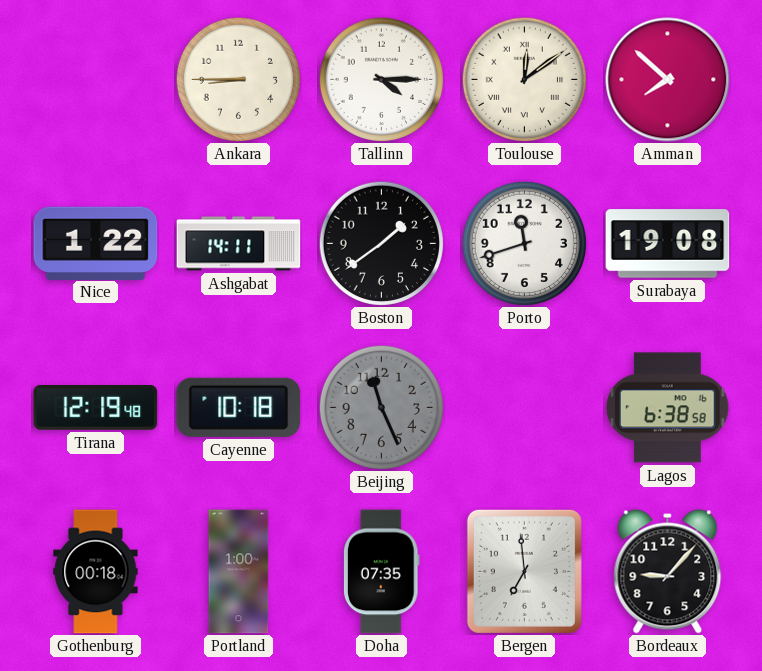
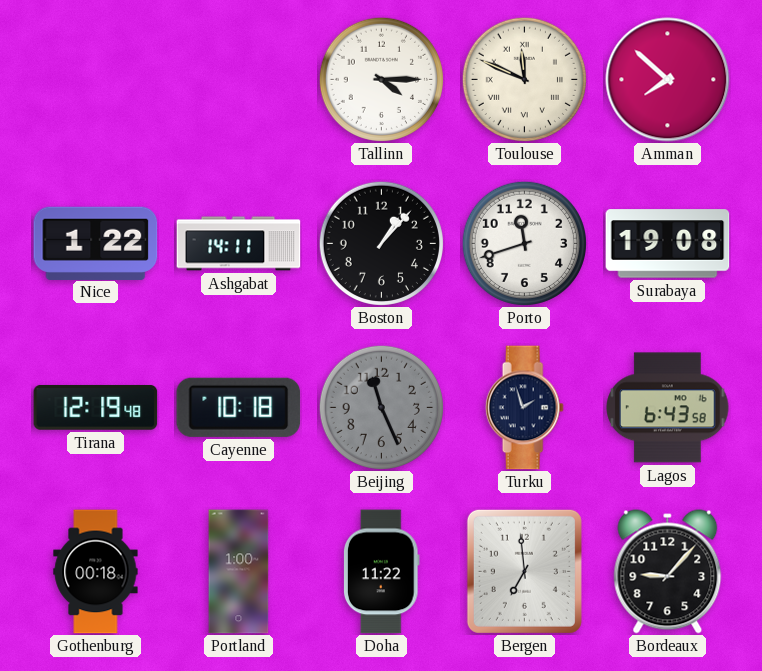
Ankara: 8:45 -> none
Toulouse: 12:09 -> 11:49
Boston: 1:39 -> 1:07
Turku: none -> 1:57
Lagos: 6:38 -> 6:43
Doha: 07:35 -> 11:22
